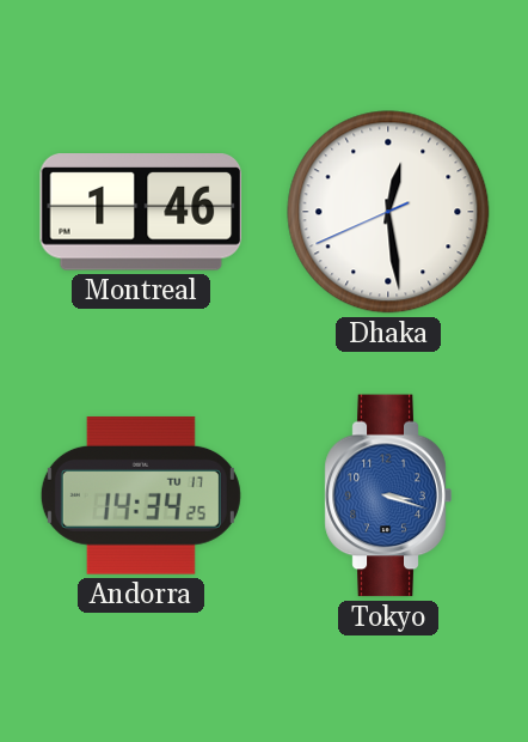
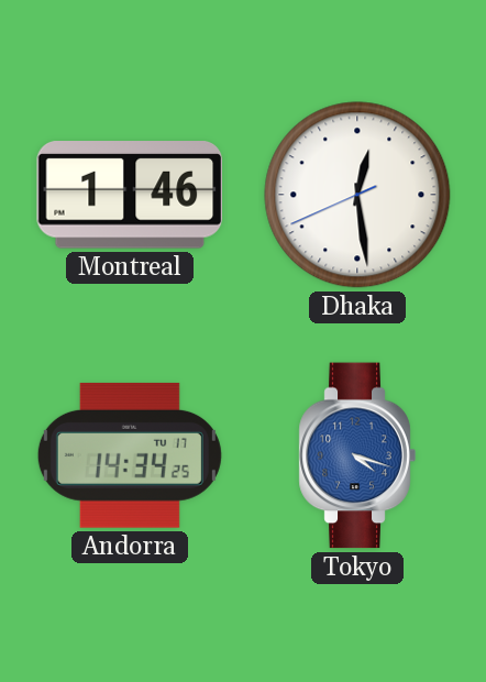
Tokyo: 3:18 -> 4:18
